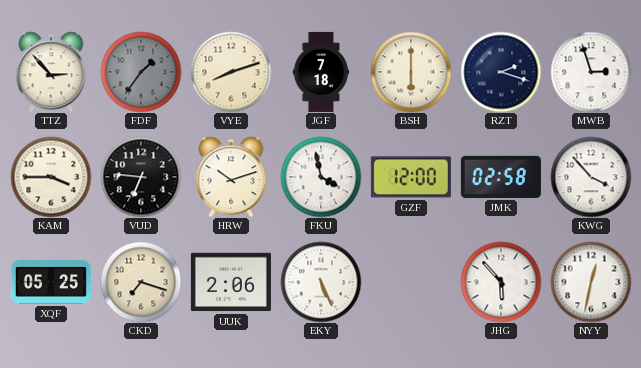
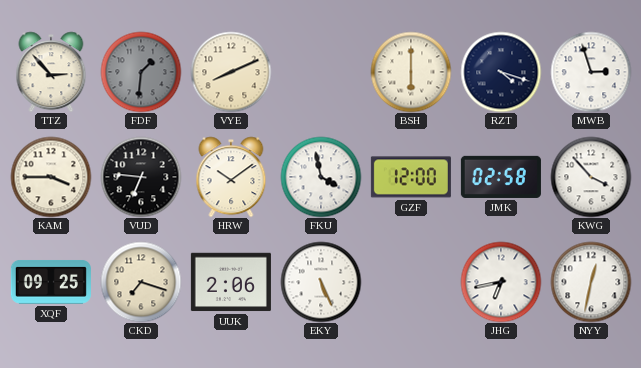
FDF: 1:36 -> 1:31
VYE: 8:12 -> 8:11
JGF: 7:18 -> none
RZT: 2:18 -> 4:18
HRW: 10:12 -> 10:09
XQF: 05:25 -> 09:25
JHG: 5:53 -> 6:43
